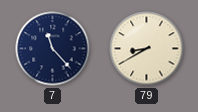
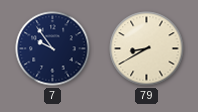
7: 11:23 -> 9:54
